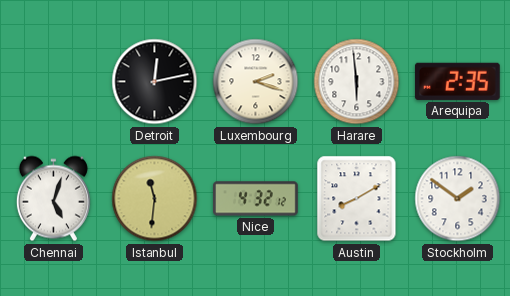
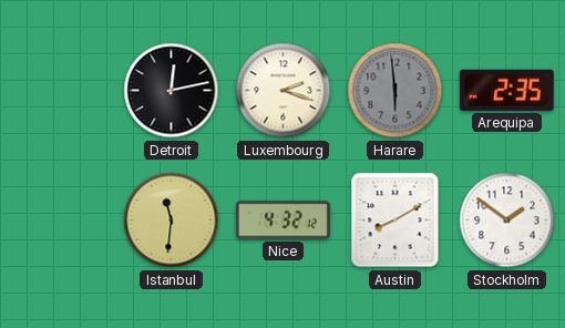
Harare dial: white -> grey
Chennai: 5:03 -> none
